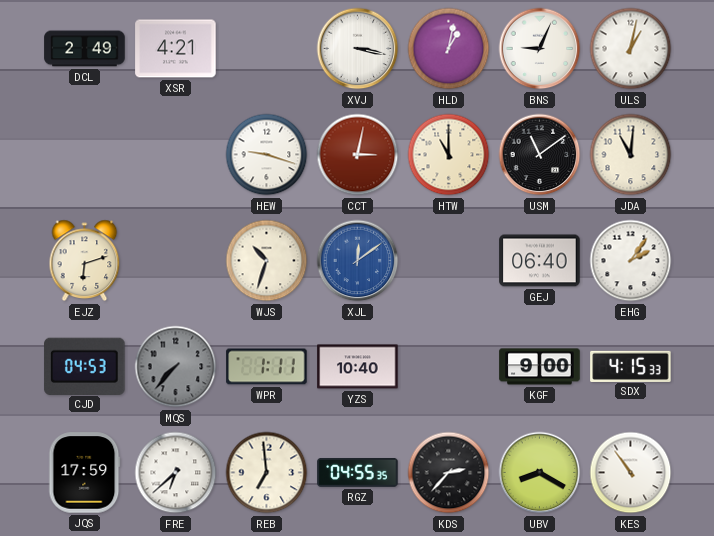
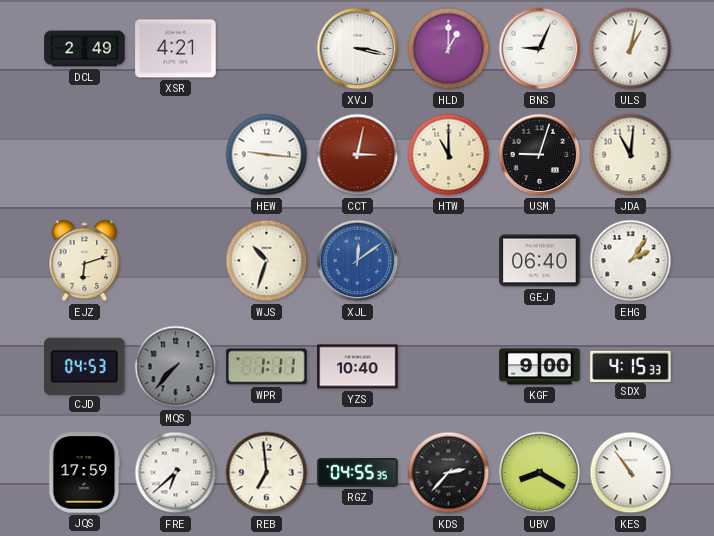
HLD: 1:02 -> 1:00
HEW: 9:18 -> 9:16
USM: 11:09 -> 9:03
